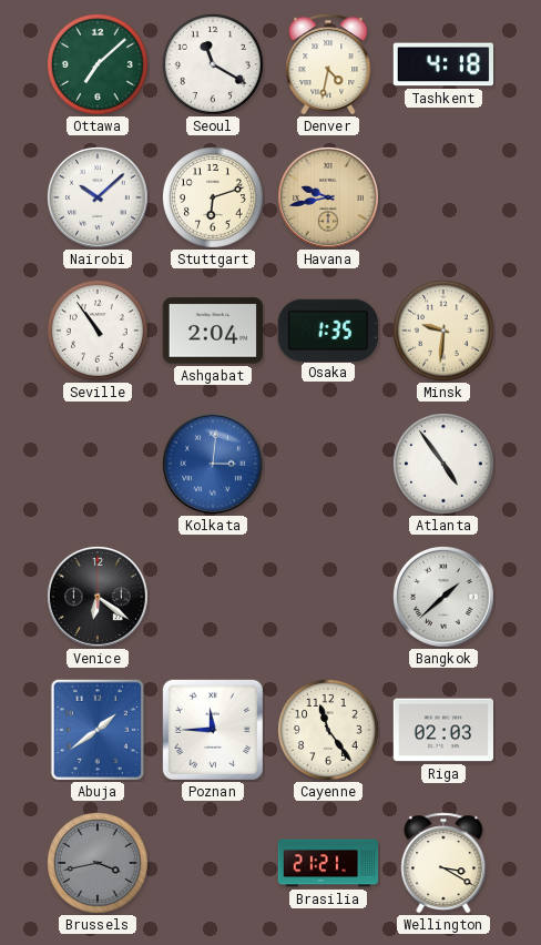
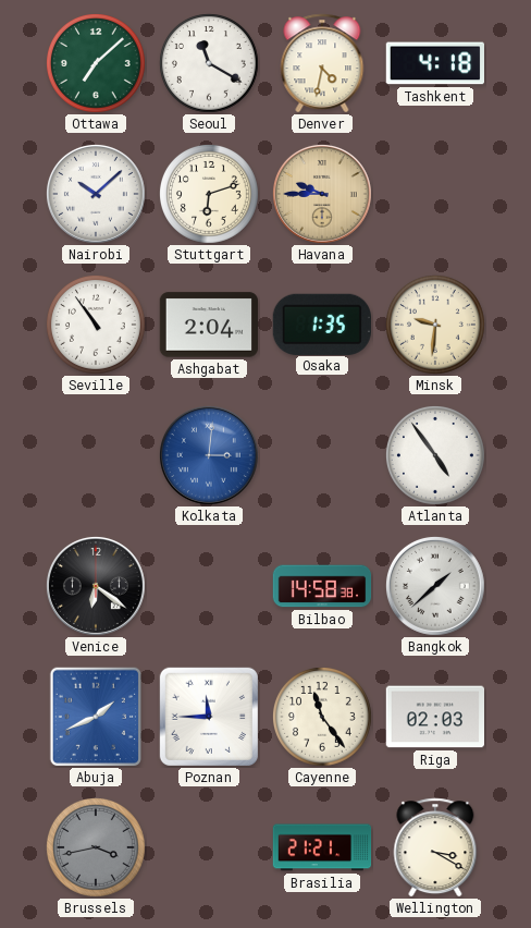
Havana: 9:43 -> 9:45
Bilbao: none -> 14:58
Abuja: 1:39 -> 1:41
